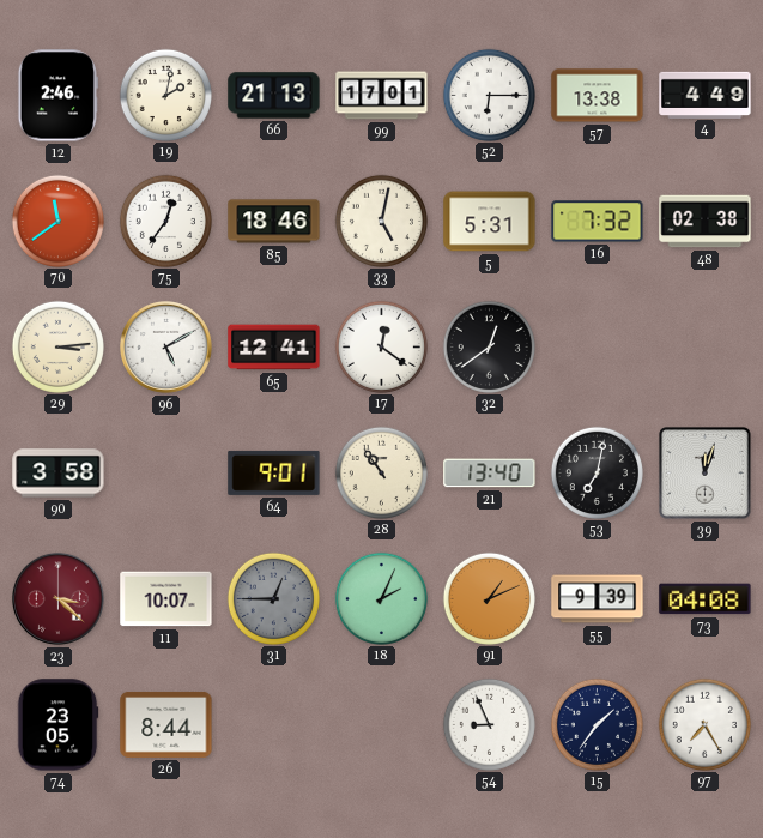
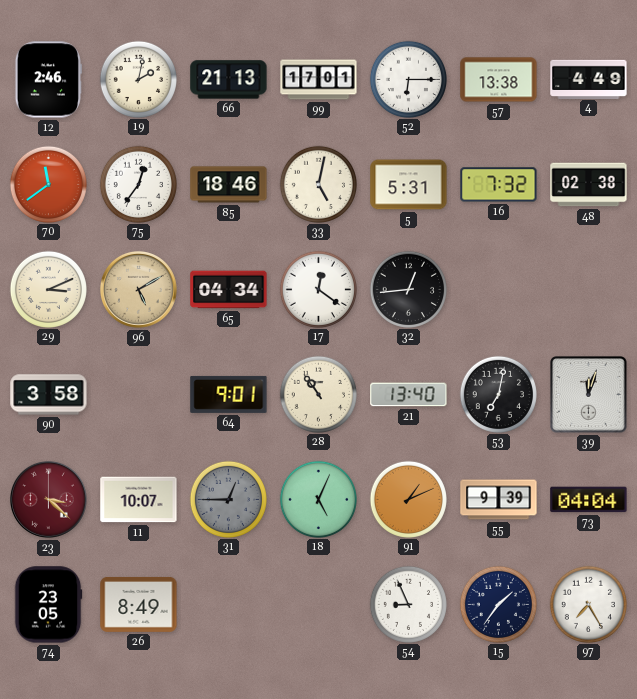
29: 3:14 -> 3:11
96 dial: white -> champagne
65: 12:41 -> 04:34
32: 12:39 -> 12:44
18: 2:04 -> 5:04
73: 04:08 -> 04:04
26: 8:44 -> 8:49
